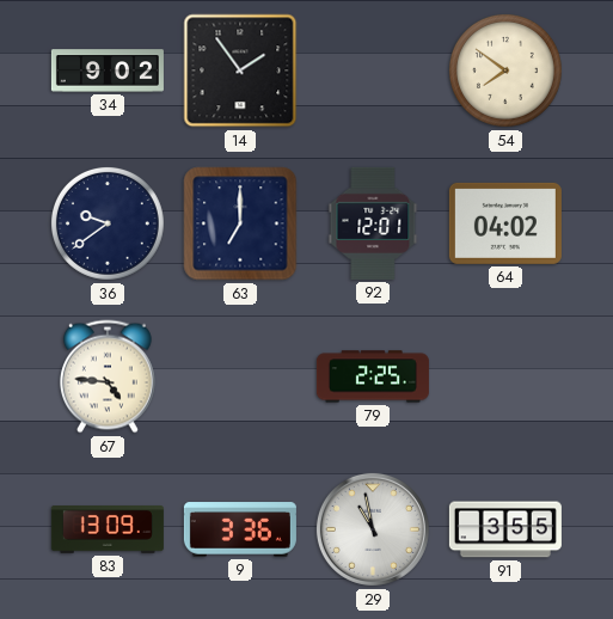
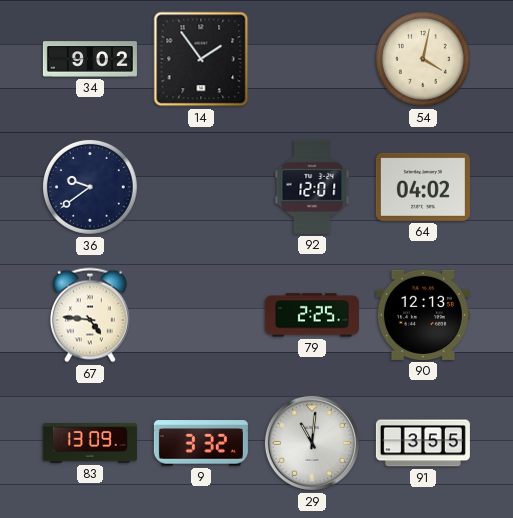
54: 7:51 -> 4:02
63: 7:00 -> none
90: none -> 12:13
9: 3:36 -> 3:32
29: 10:58 -> 11:01
